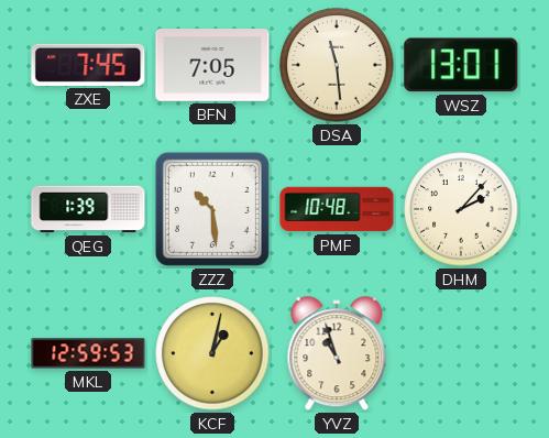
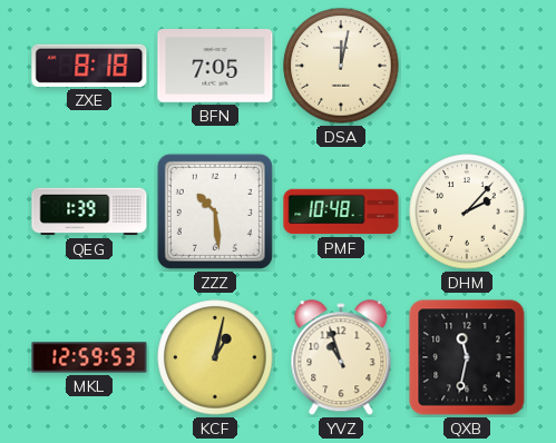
ZXE: 7:45 -> 8:18
DSA: 11:29 -> 12:02
WSZ: 13:01 -> none
QXB: none -> 11:32
